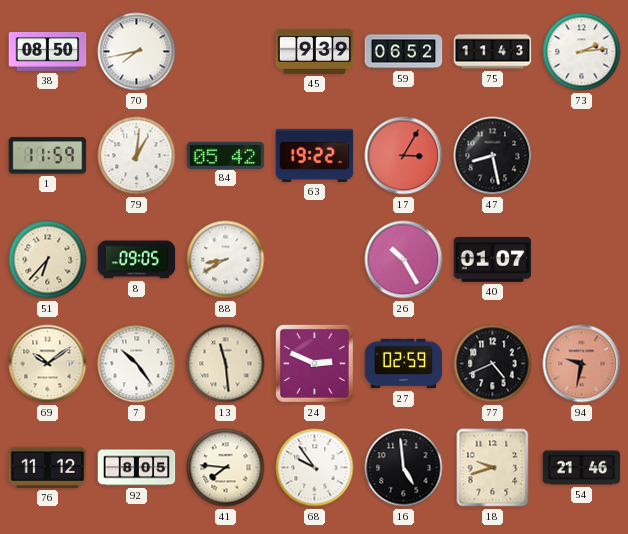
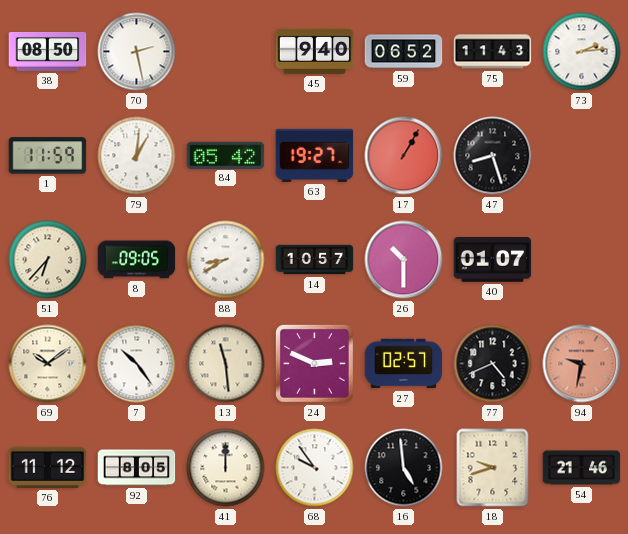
70: 7:43 -> 2:28
45: 9:39 -> 9:40
63: 19:22 -> 19:27
17: 3:05 -> 1:05
47: 8:28 -> 8:27
14: none -> 10:57
26: 10:25 -> 10:30
27: 02:59 -> 02:57
41: 7:46 -> 12:00
